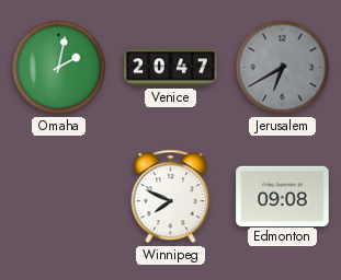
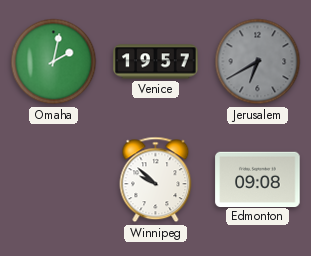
Venice: 20:47 -> 19:57
Winnipeg: 7:49 -> 9:52
